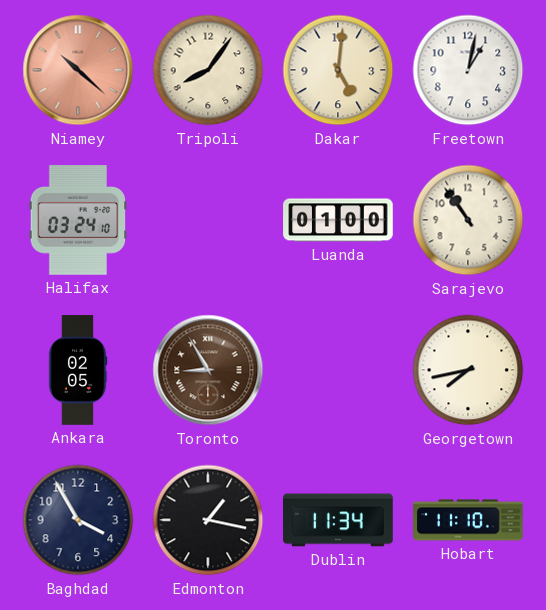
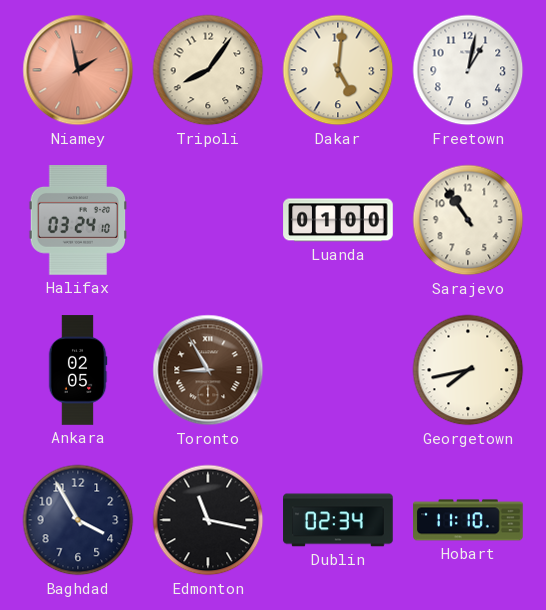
Niamey: 10:22 -> 1:58
Edmonton: 1:17 -> 11:17
Dublin: 11:34 -> 02:34
